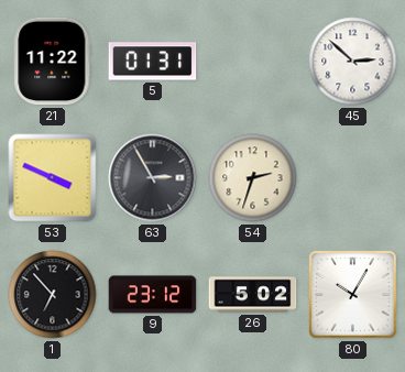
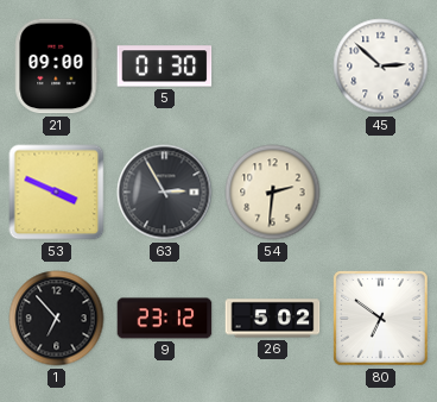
21: 11:22 -> 09:00
5: 01:31 -> 01:30
54: 2:33 -> 2:31
80: 10:05 -> 6:51
